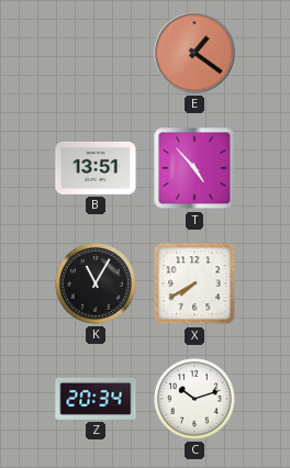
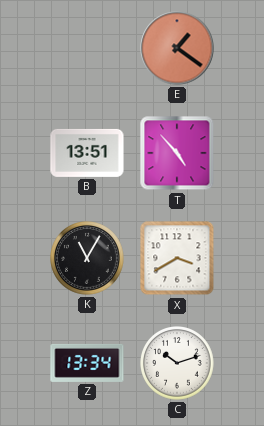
X: 7:40 -> 3:40
Z: 20:34 -> 13:34
